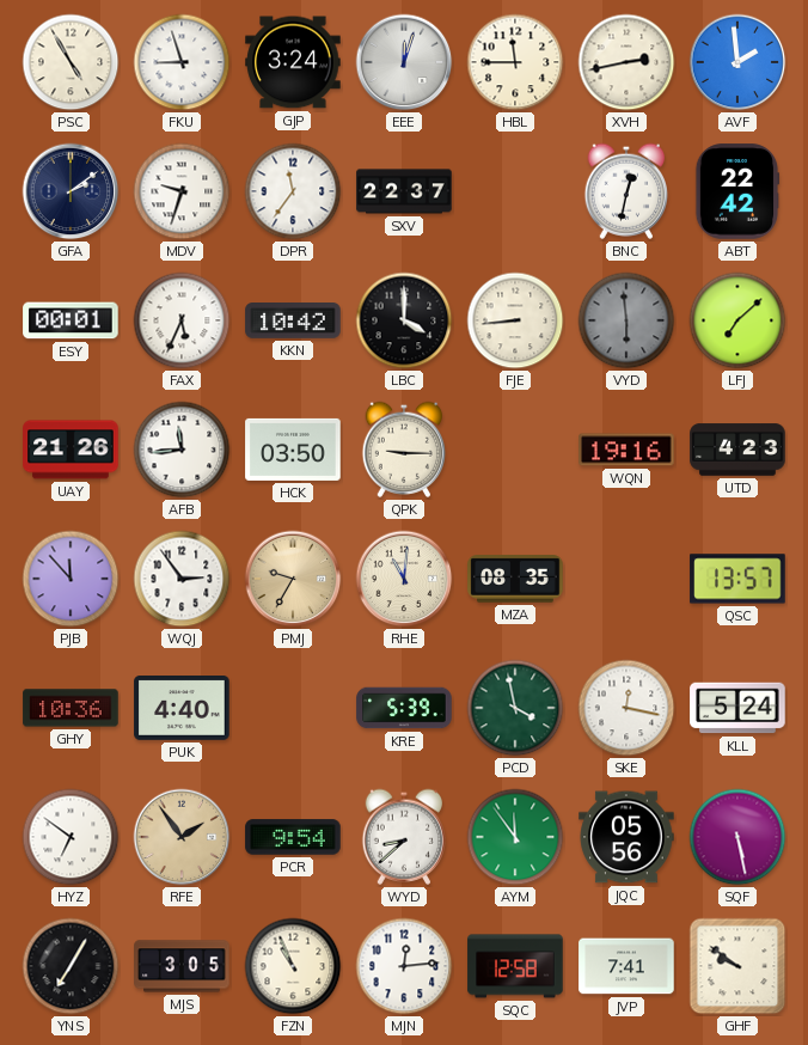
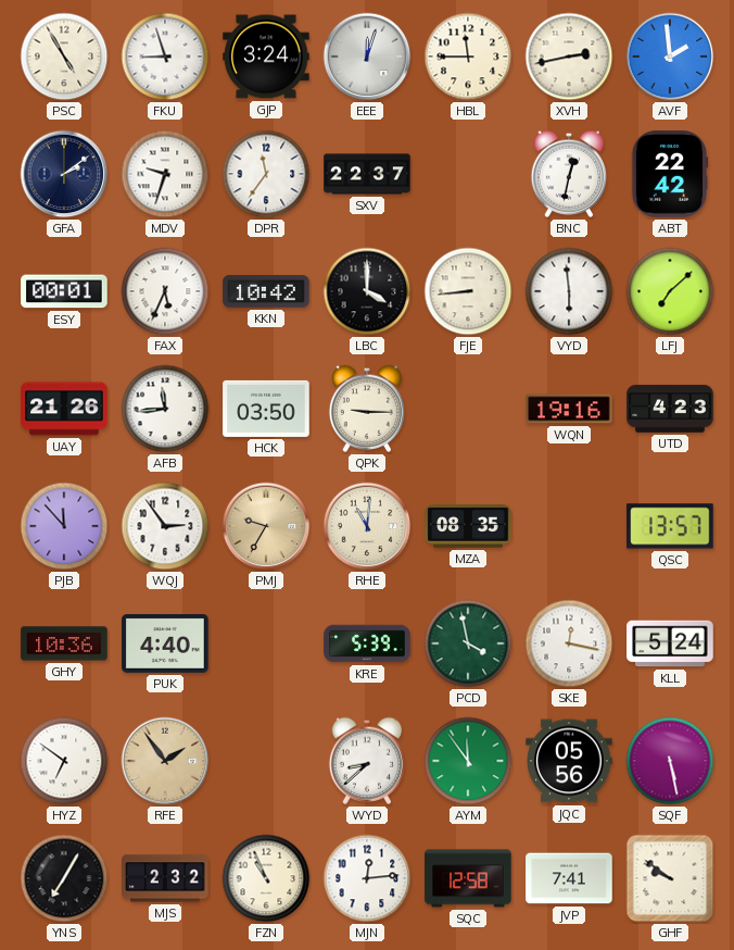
VYD dial: grey -> white
PCR: 9:54 -> none
MJS: 3:05 -> 2:32
